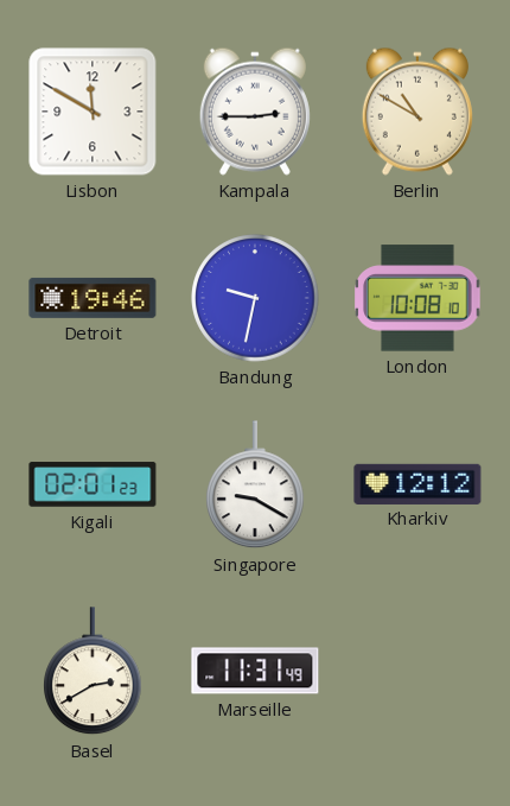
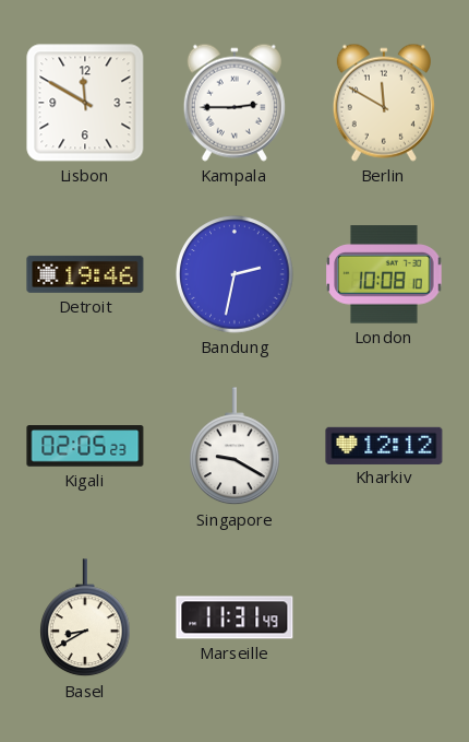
Berlin: 10:50 -> 11:50
Bandung: 9:32 -> 2:32
Kigali: 02:01 -> 02:05
Basel: 2:40 -> 8:40
